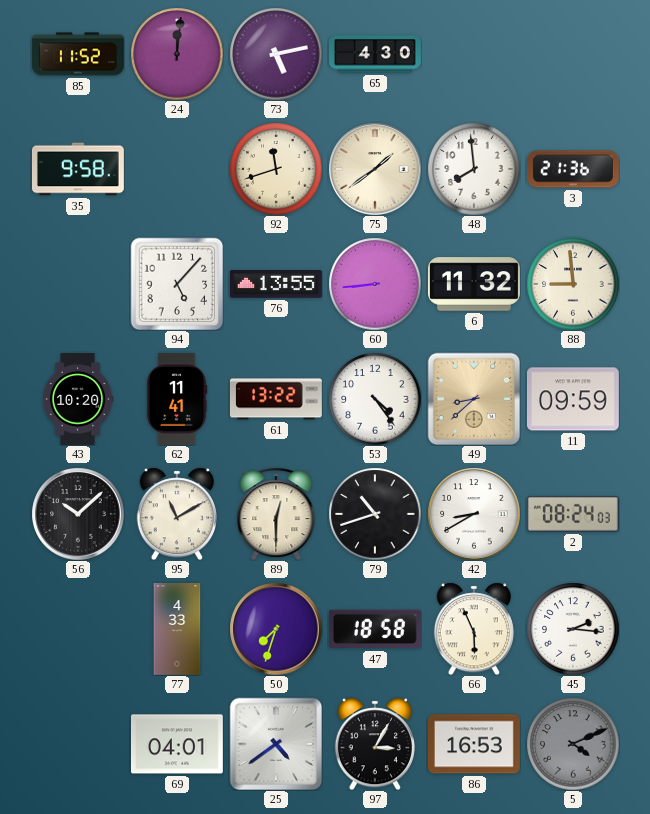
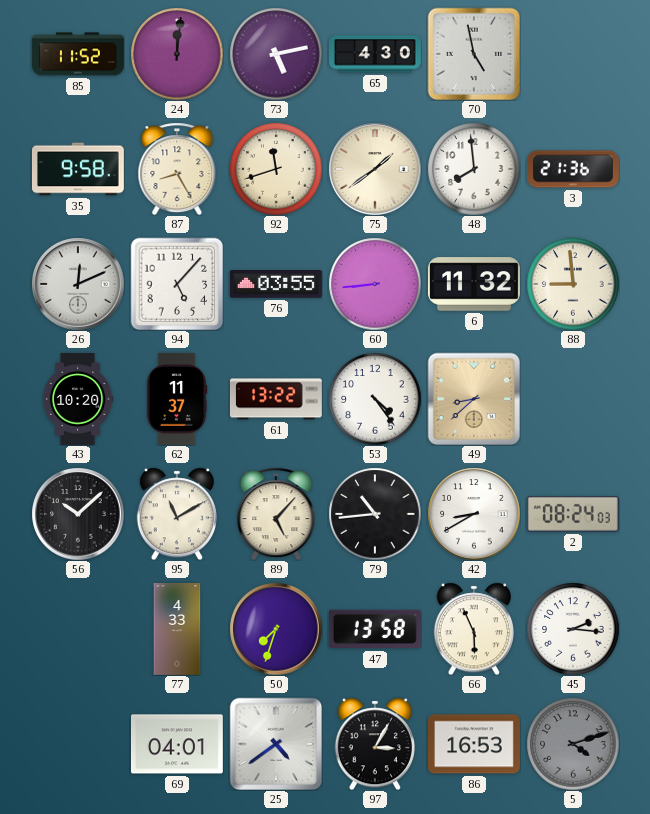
70: none -> 4:58
87: none -> 8:25
26: none -> 12:11
76: 13:55 -> 03:55
62: 11:41 -> 11:37
11: 09:59 -> none
89: 12:30 -> 5:07
79: 10:42 -> 10:44
47: 18:58 -> 13:58
5: 4:11 -> 4:12
